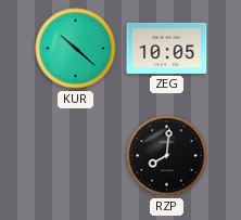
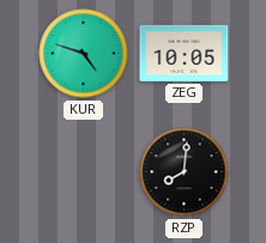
KUR: 10:22 -> 4:48
